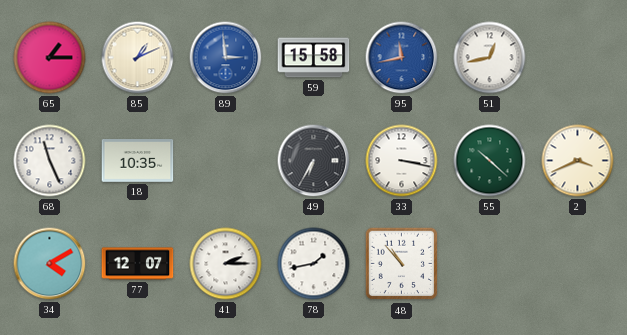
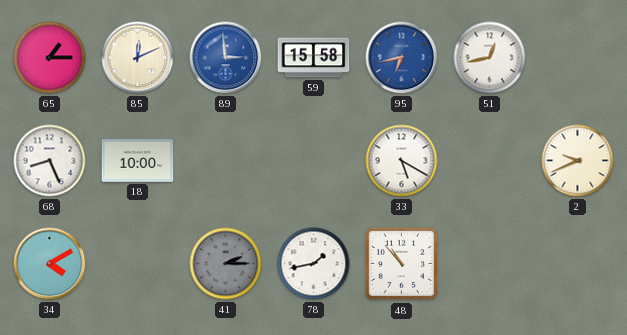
85: 1:11 -> 12:11
95: 11:43 -> 6:43
68: 11:26 -> 8:26
18: 10:35 -> 10:00
49: 6:35 -> none
33: 3:17 -> 5:20
55: 10:22 -> none
2: 3:41 -> 9:41
77: 12:07 -> none
41 dial: white -> grey
